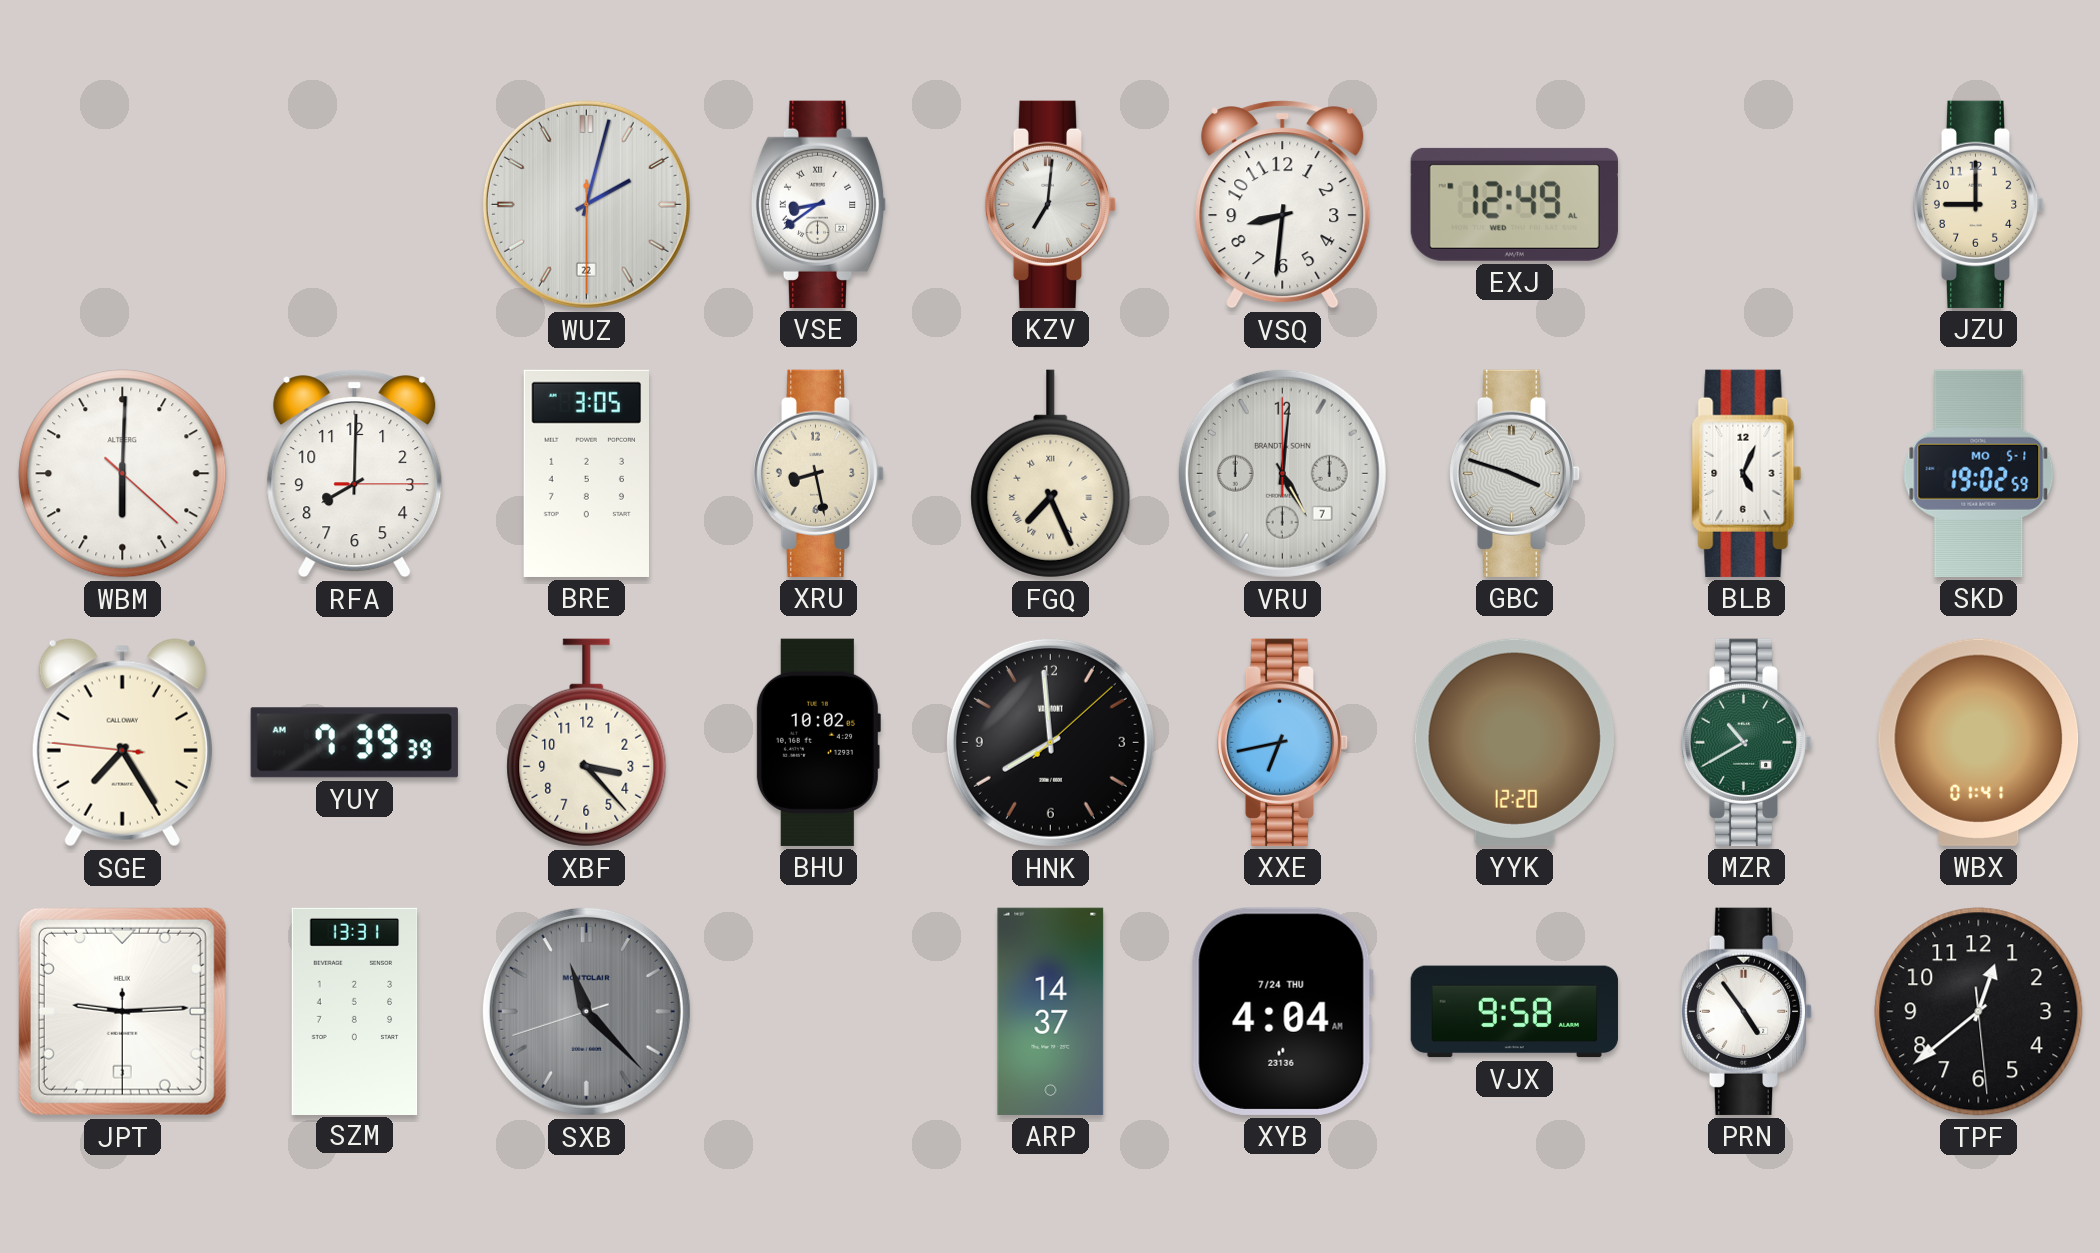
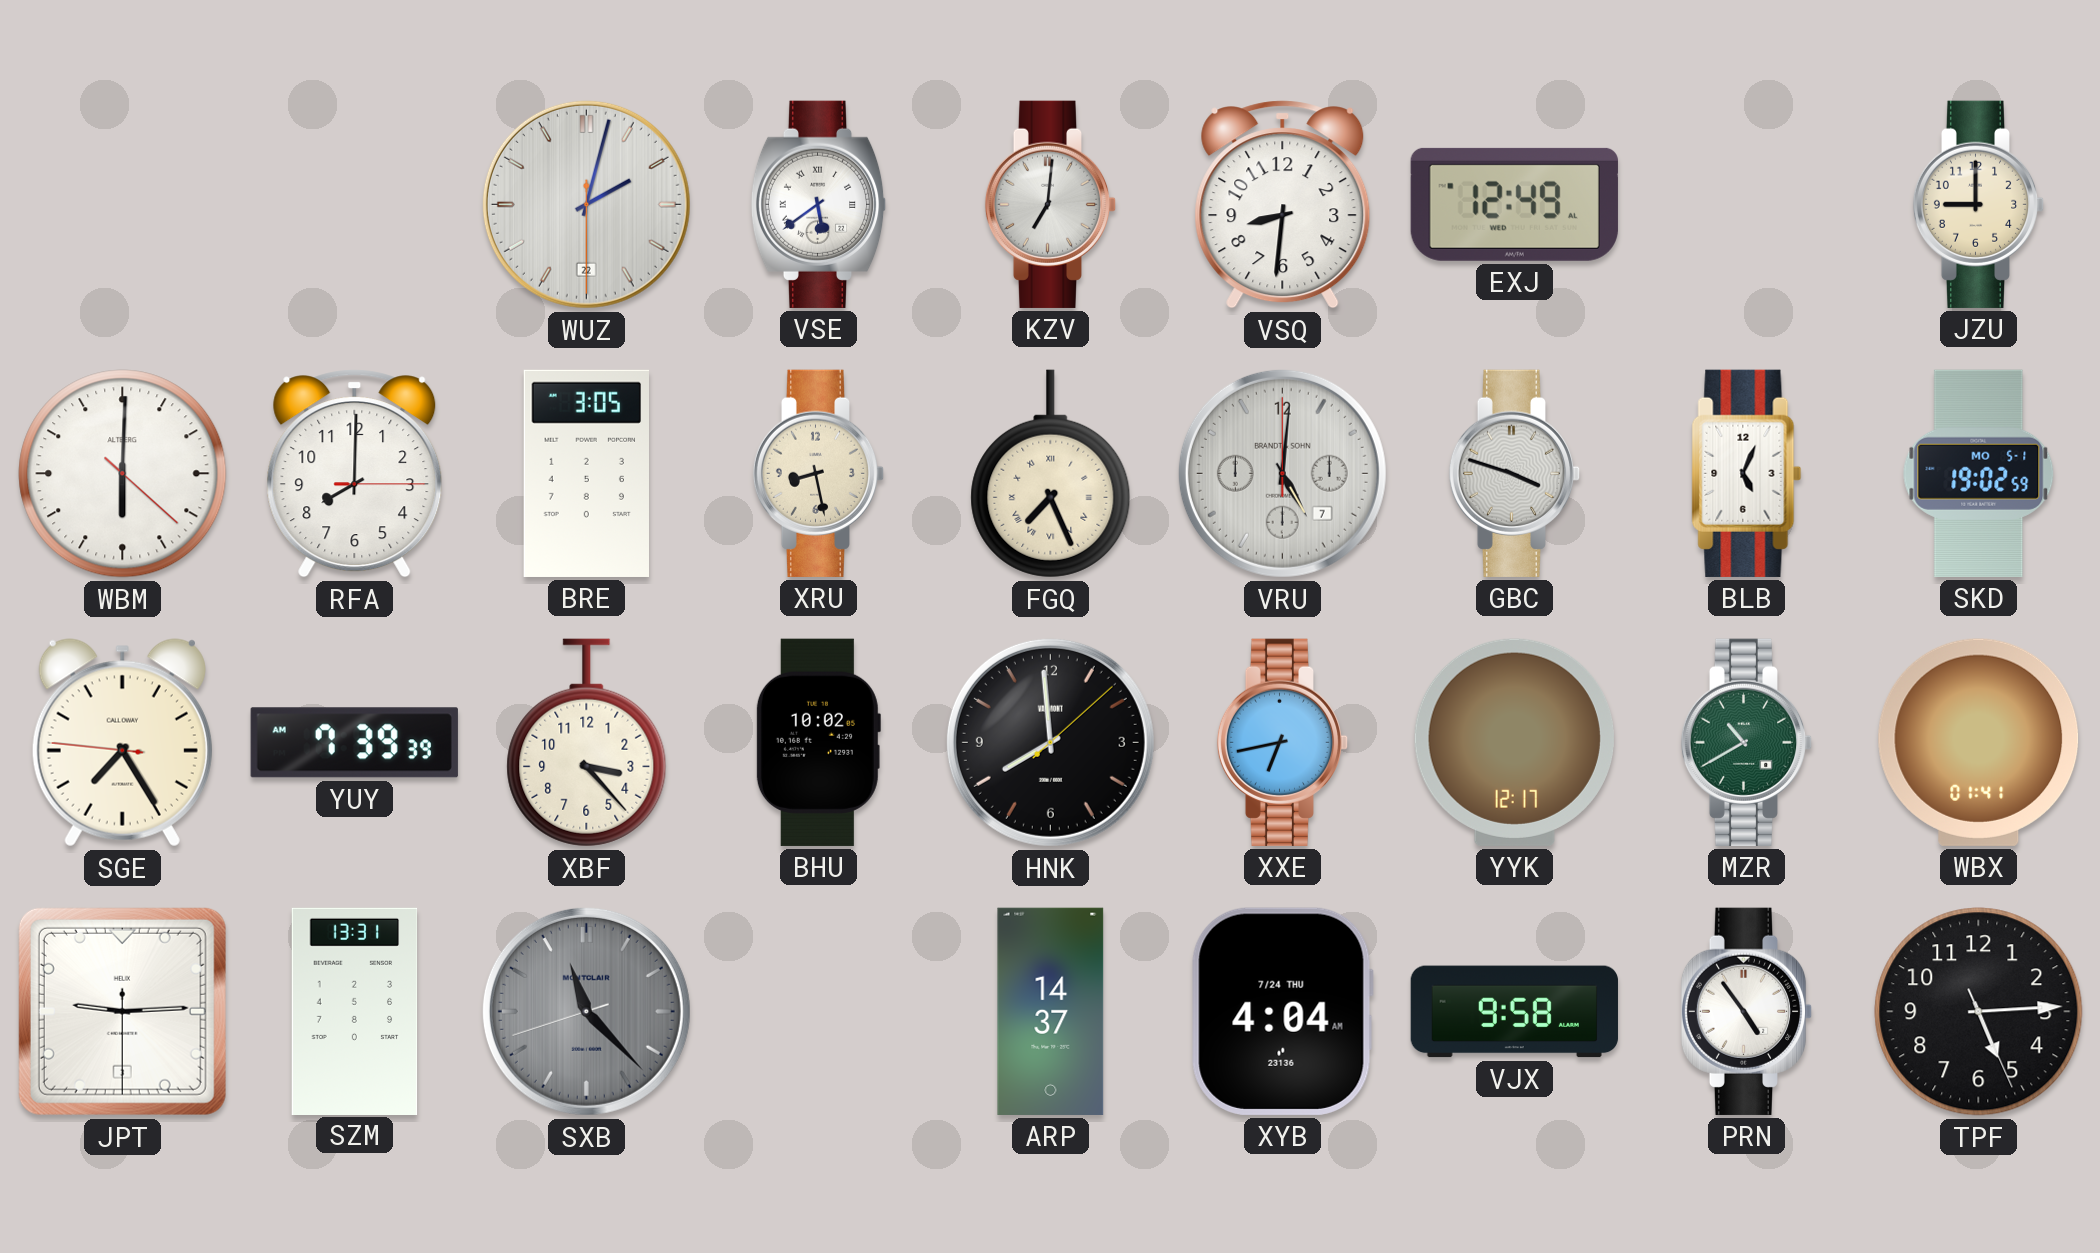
VSE: 8:39 -> 5:39
YYK: 12:20 -> 12:17
TPF: 12:38 -> 5:14
